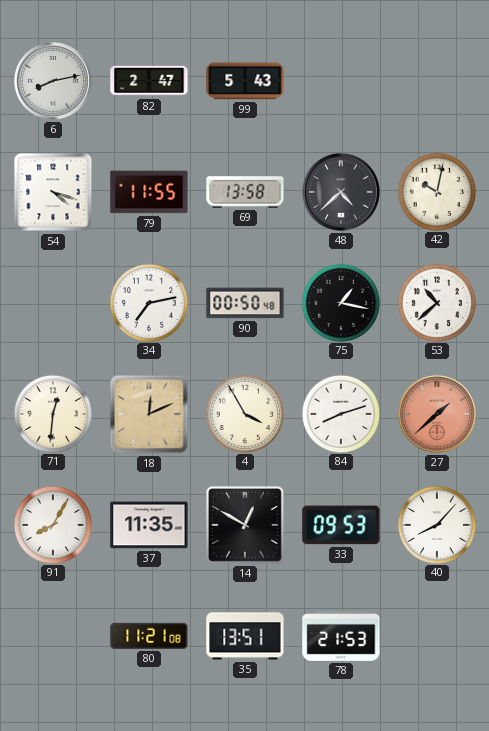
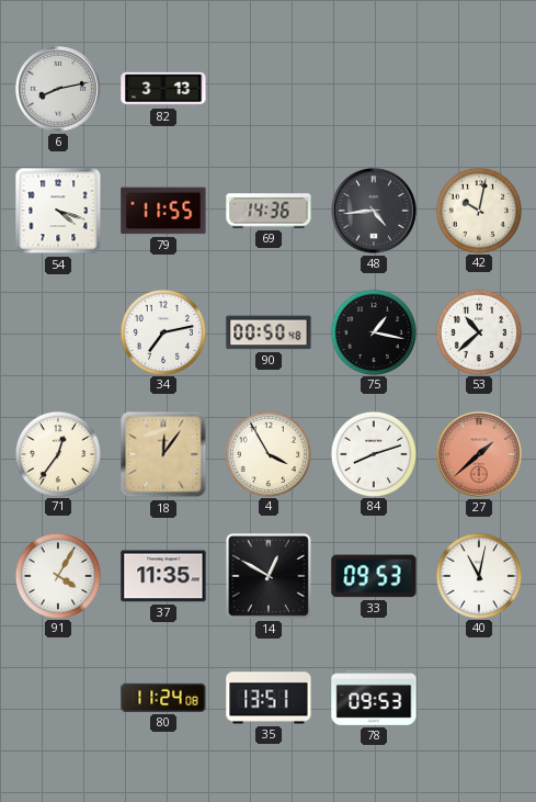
82: 2:47 -> 3:13
99: 5:43 -> none
69: 13:58 -> 14:36
48: 4:38 -> 4:44
71: 12:31 -> 12:36
18: 12:11 -> 12:06
91: 8:05 -> 4:05
40: 8:07 -> 11:02
80: 11:21 -> 11:24
78: 21:53 -> 09:53
